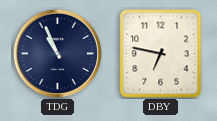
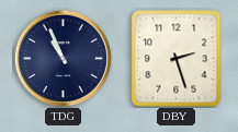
DBY: 6:47 -> 2:27
